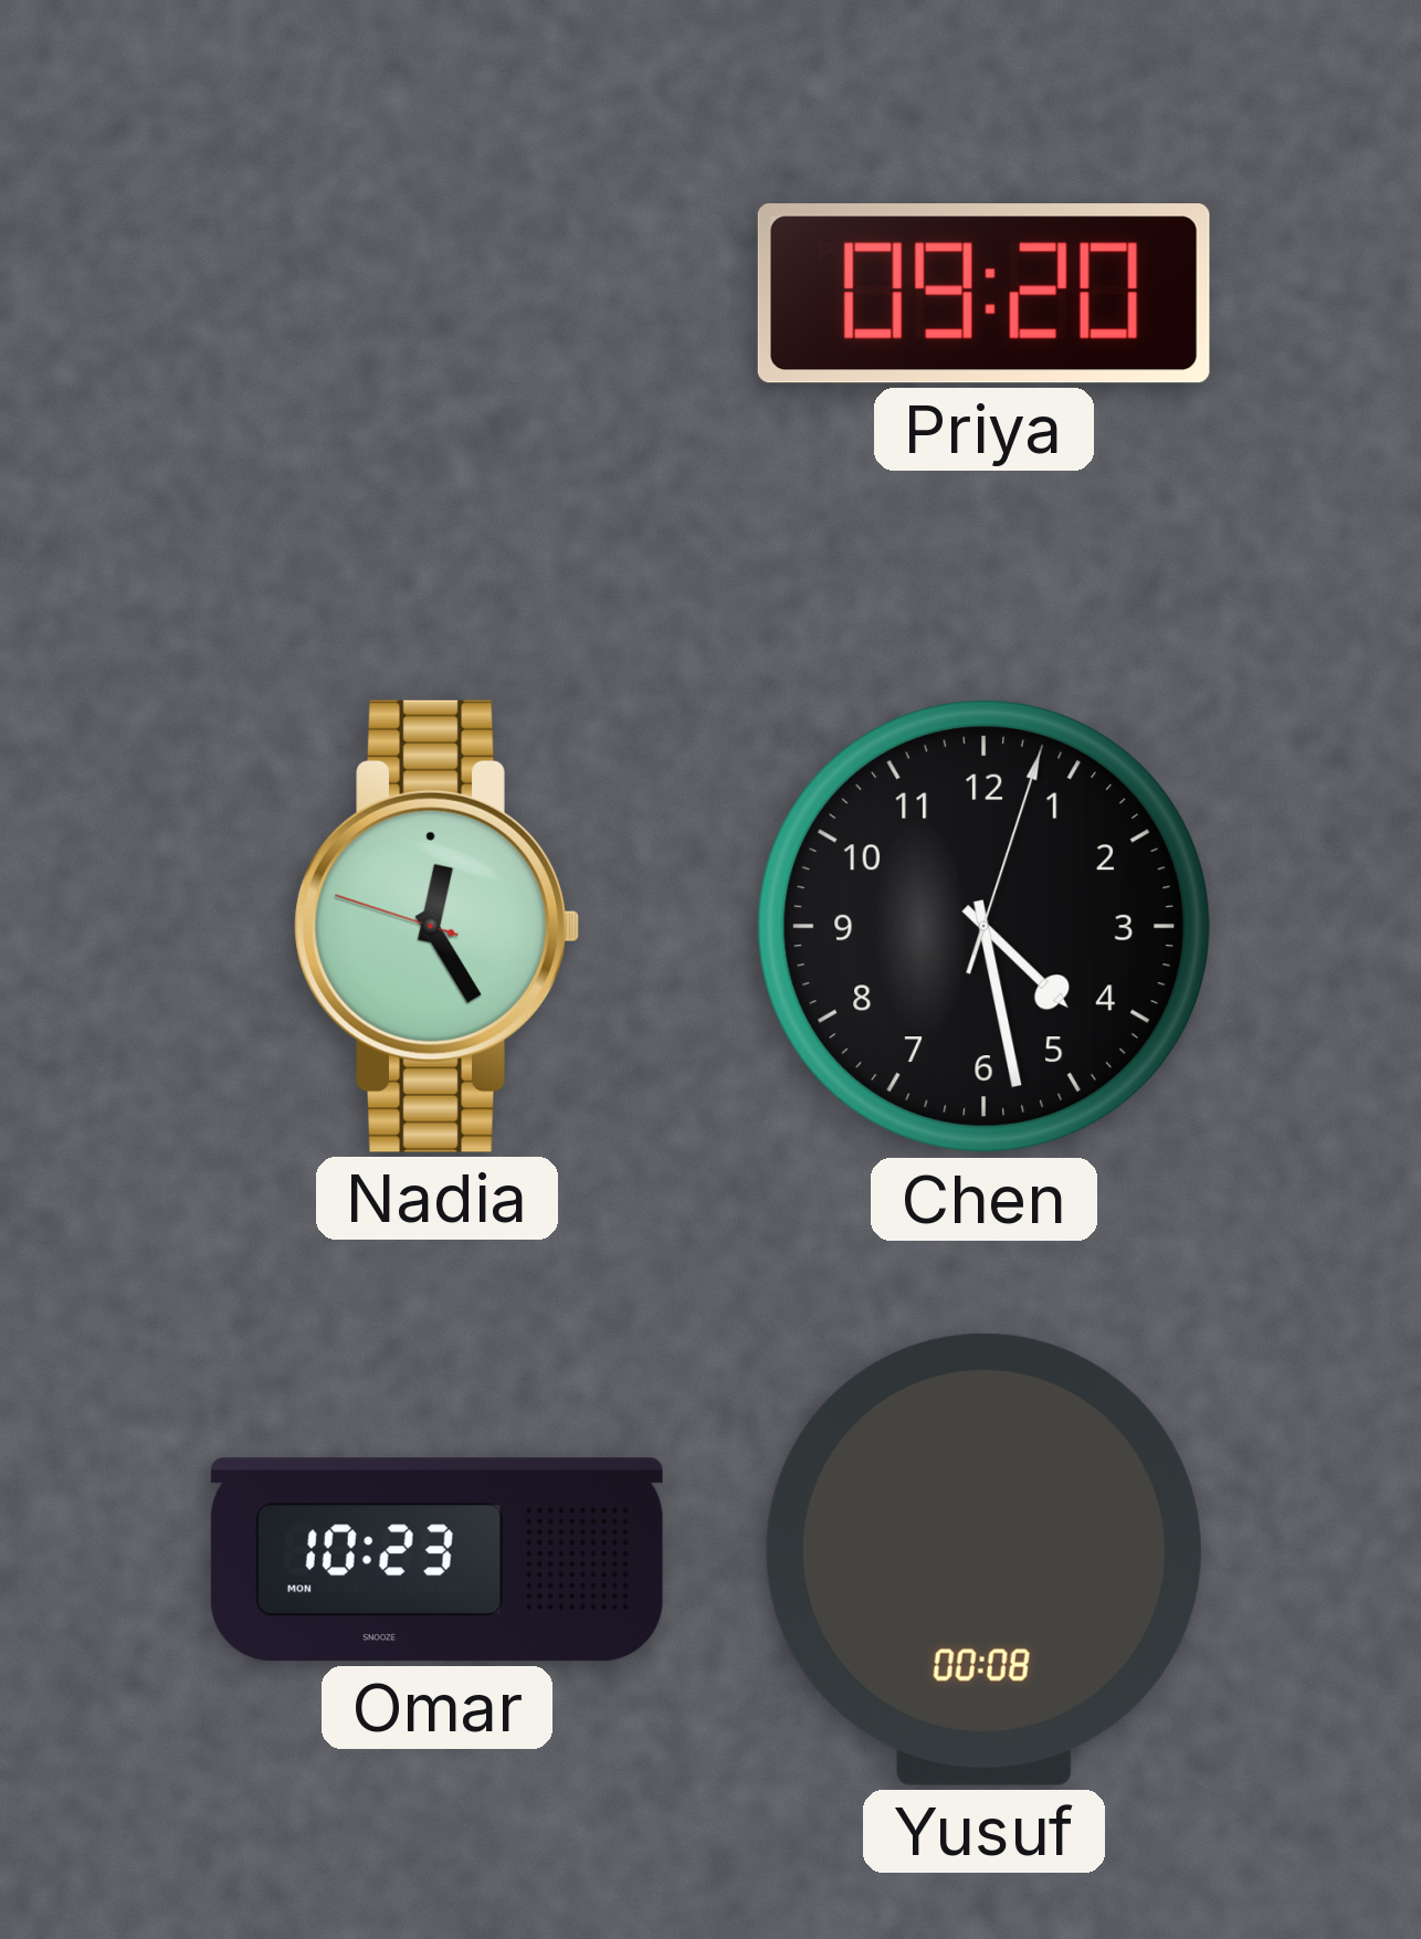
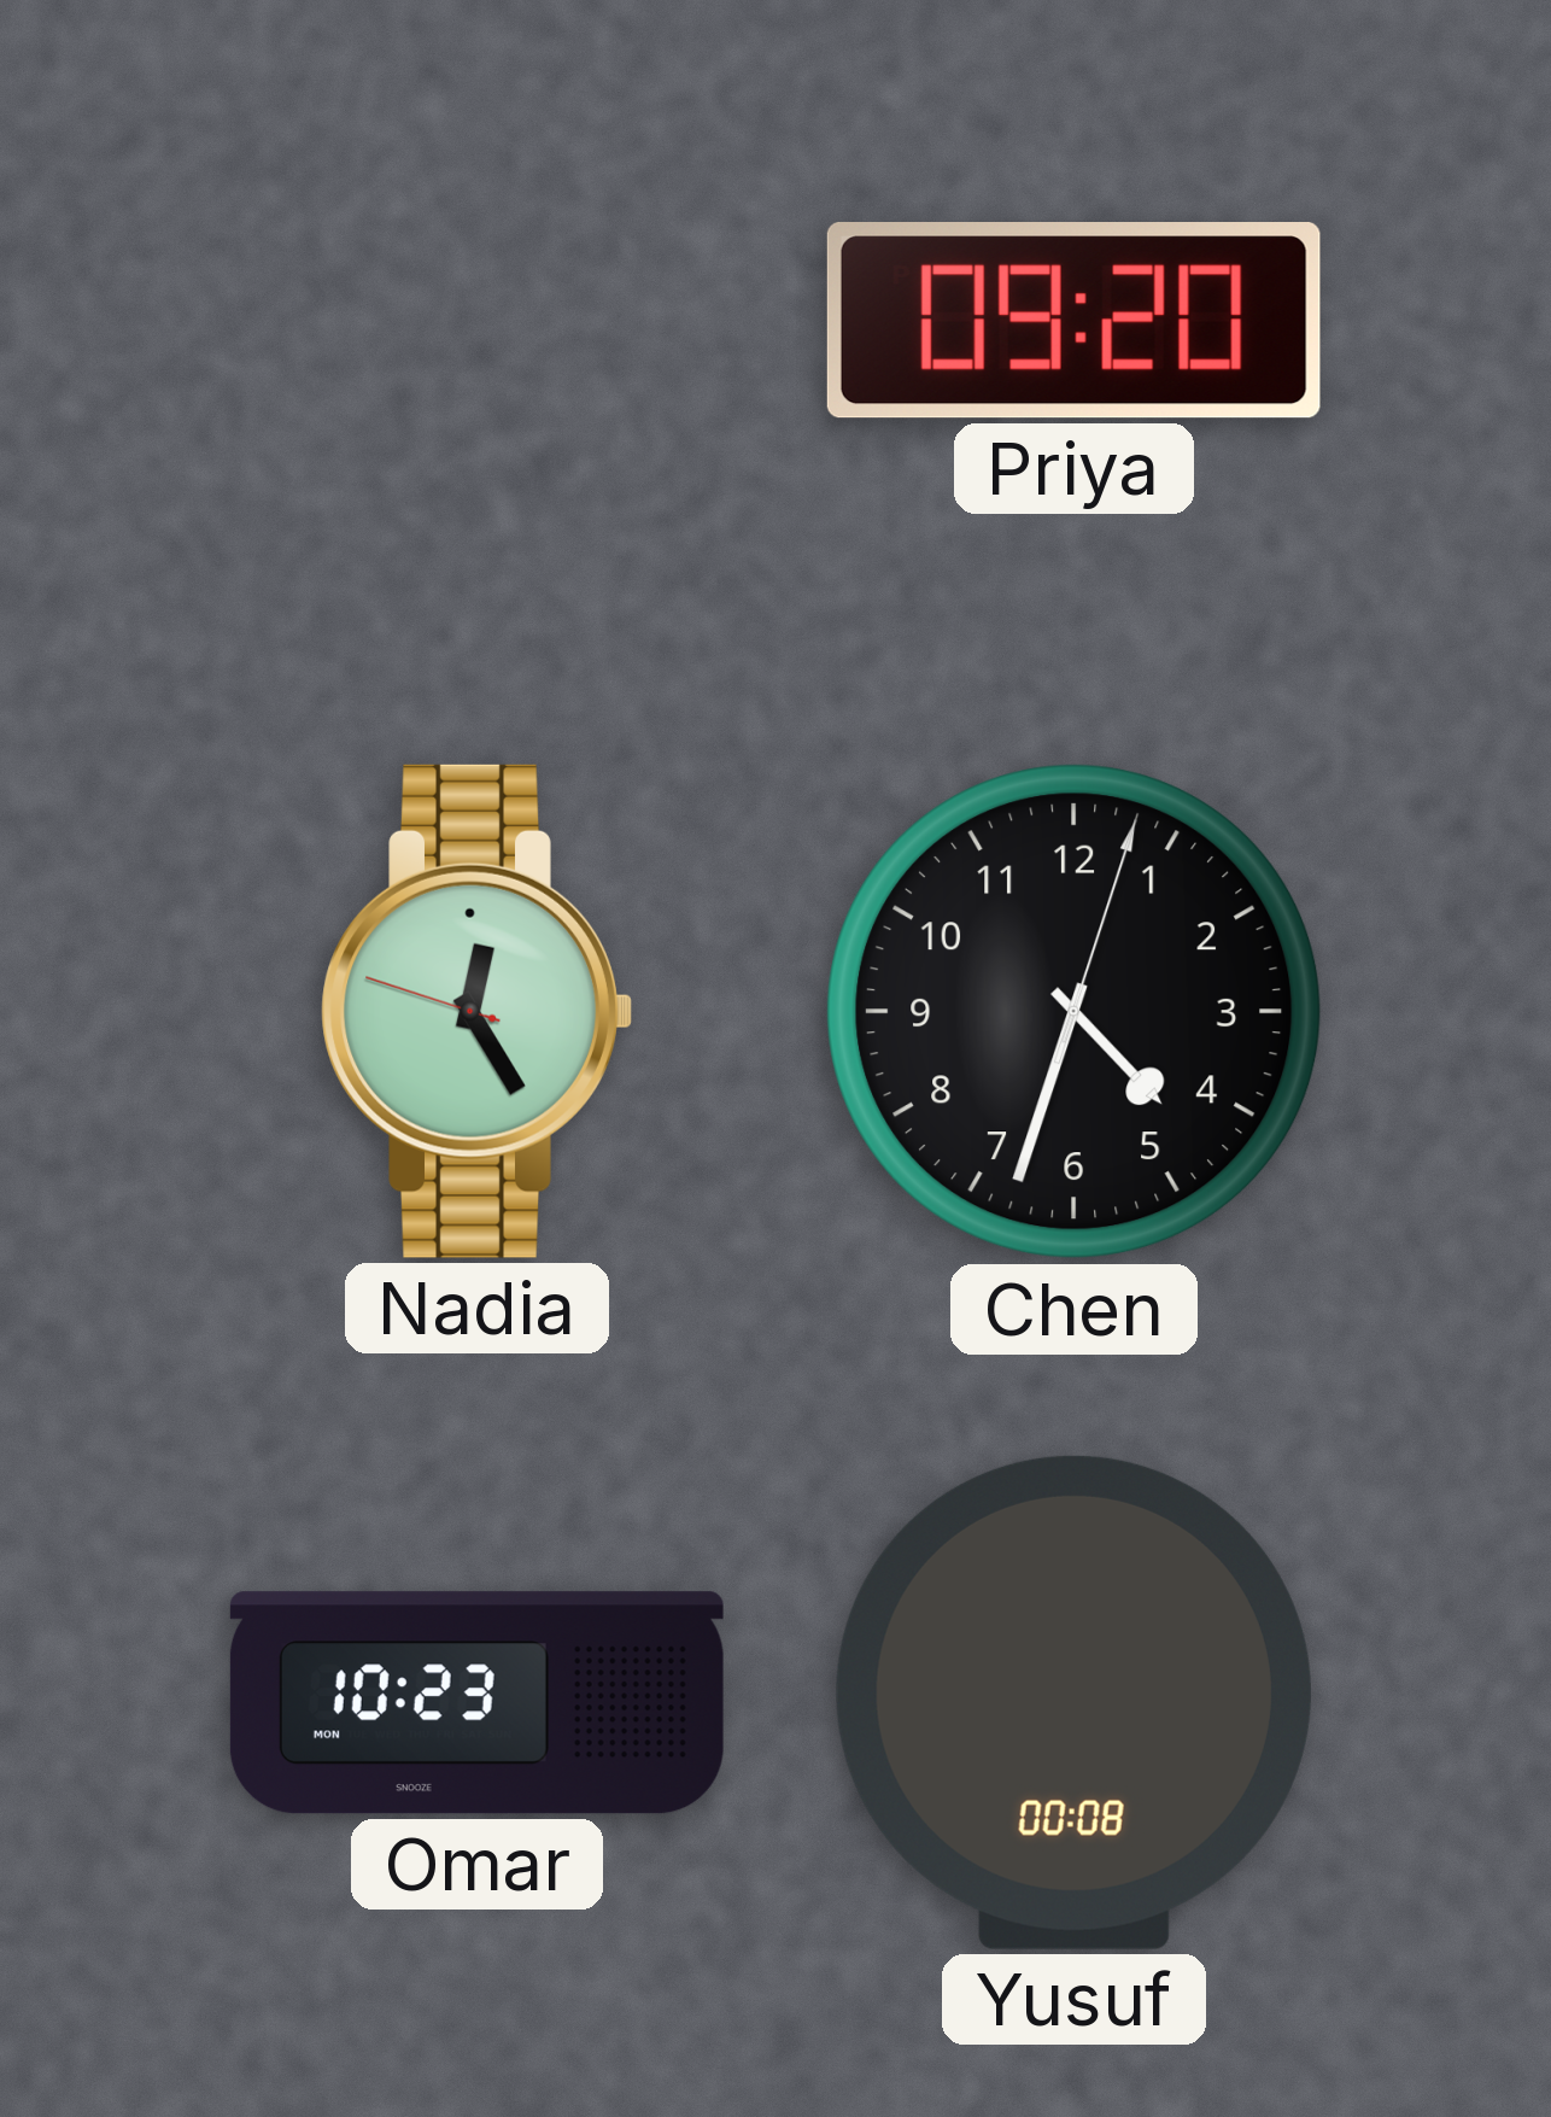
Chen: 4:28 -> 4:33
